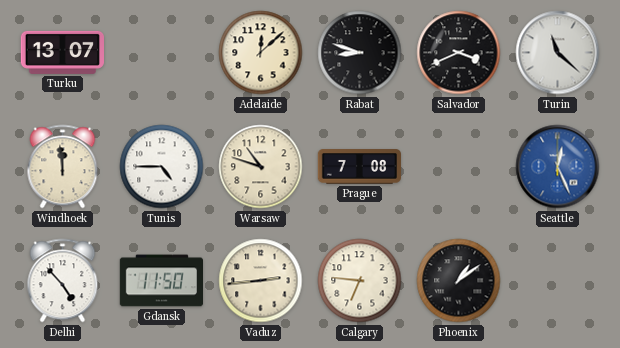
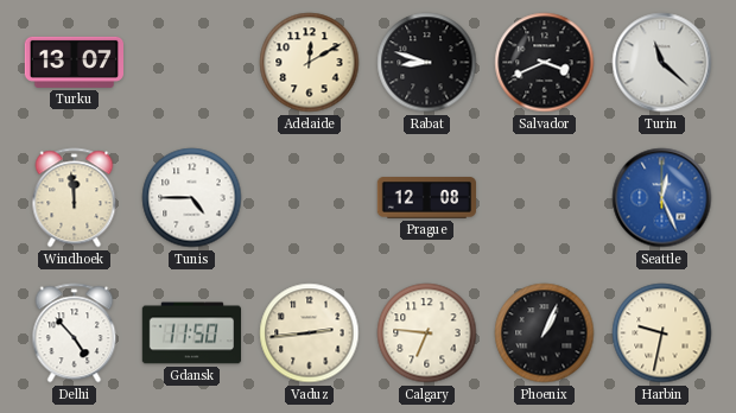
Adelaide: 12:08 -> 12:10
Warsaw: 10:48 -> none
Prague: 7:08 -> 12:08
Phoenix: 1:09 -> 1:04
Harbin: none -> 9:32
